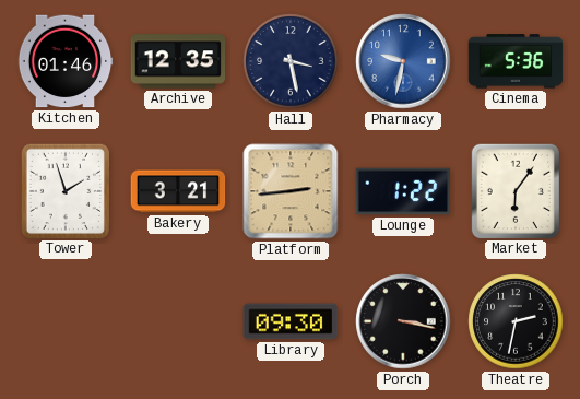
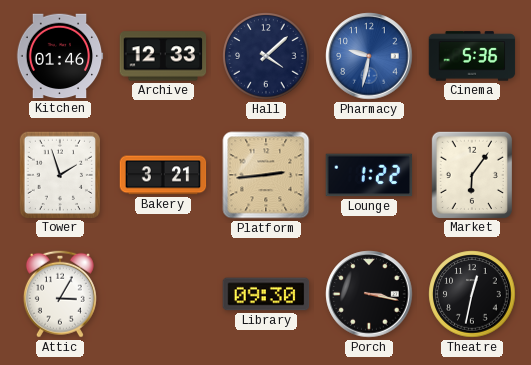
Archive: 12:35 -> 12:33
Hall: 3:28 -> 4:08
Attic: none -> 3:05
Theatre: 2:32 -> 12:32
